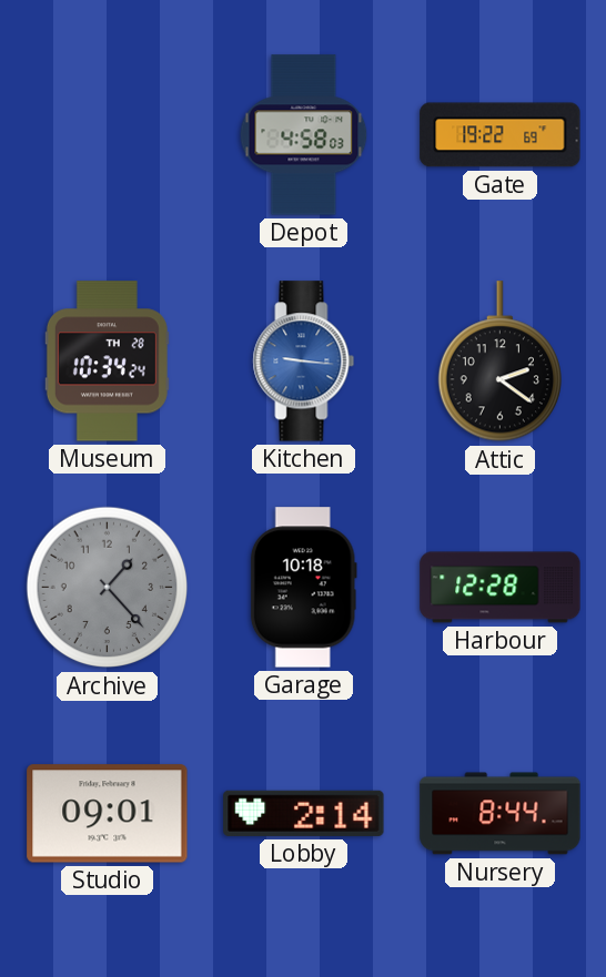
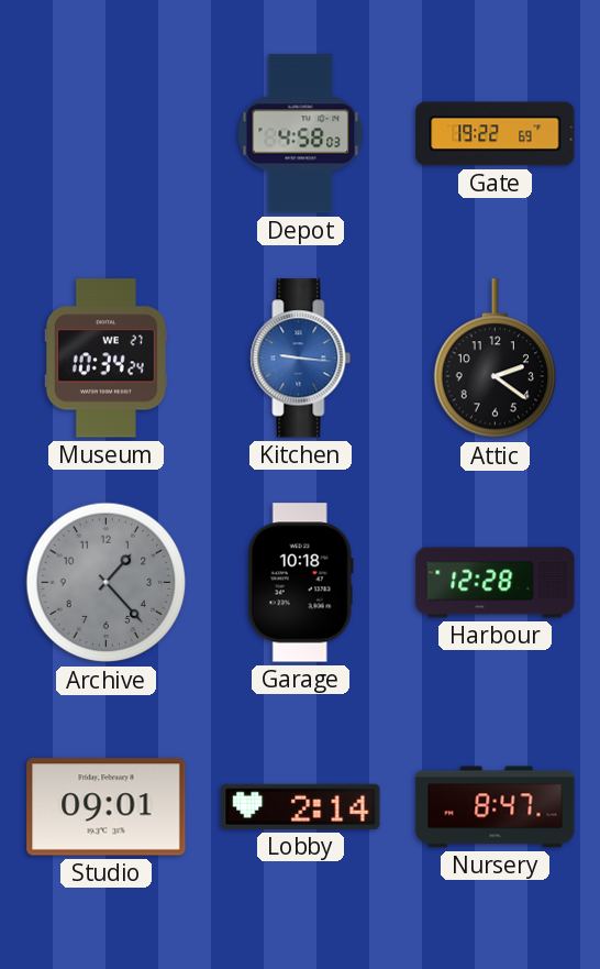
Museum date: TH 28 -> WE 27
Nursery: 8:44 -> 8:47
